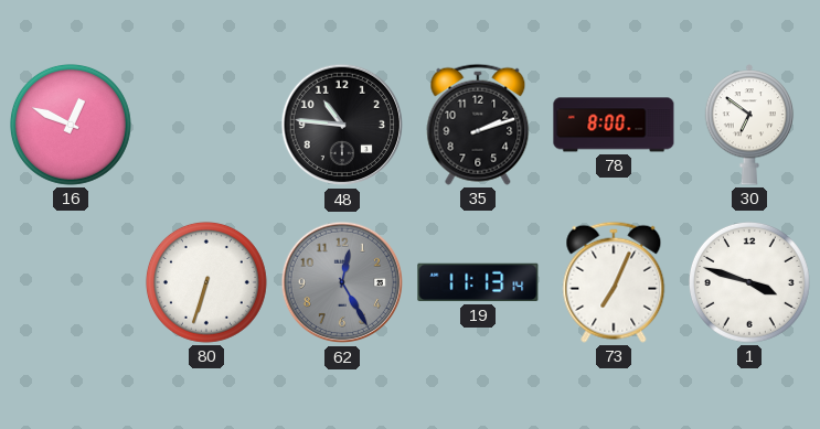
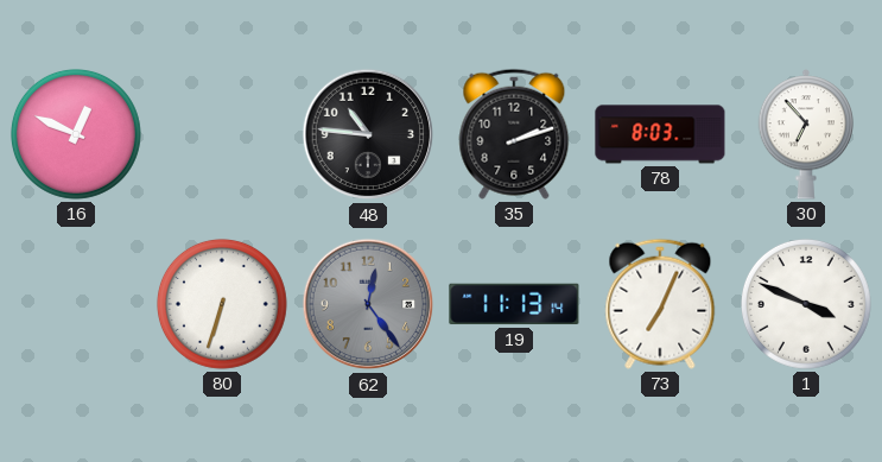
78: 8:00 -> 8:03
30: 6:51 -> 6:53
62: 12:25 -> 12:24
1: 3:48 -> 3:49
